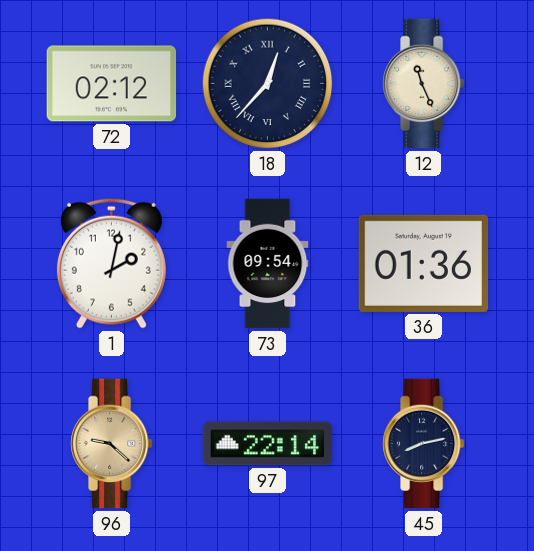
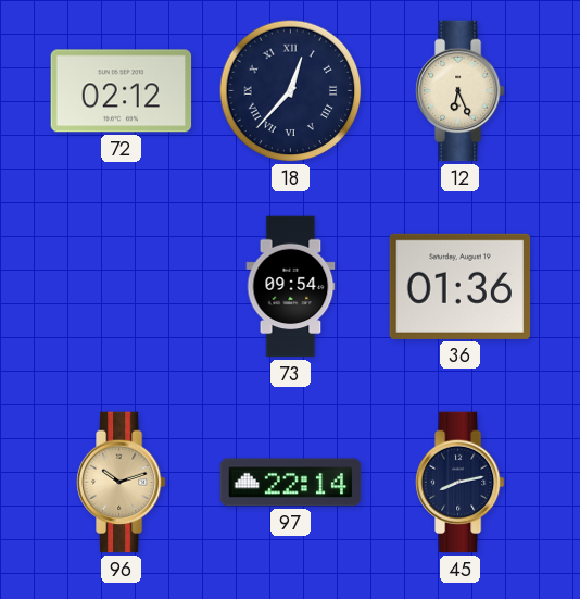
12: 11:26 -> 6:26
1: 2:02 -> none
96: 9:22 -> 10:12
